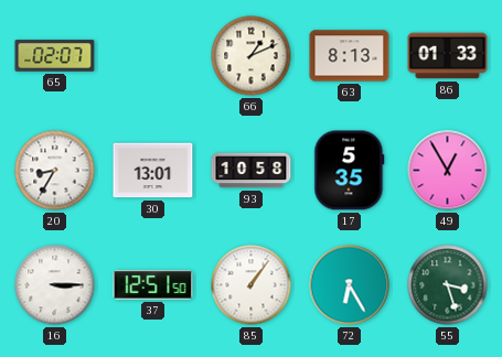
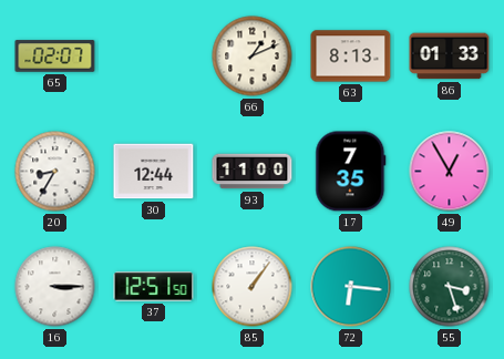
30: 13:01 -> 12:44
93: 10:58 -> 11:00
17: 5:35 -> 7:35
72: 6:25 -> 6:16
